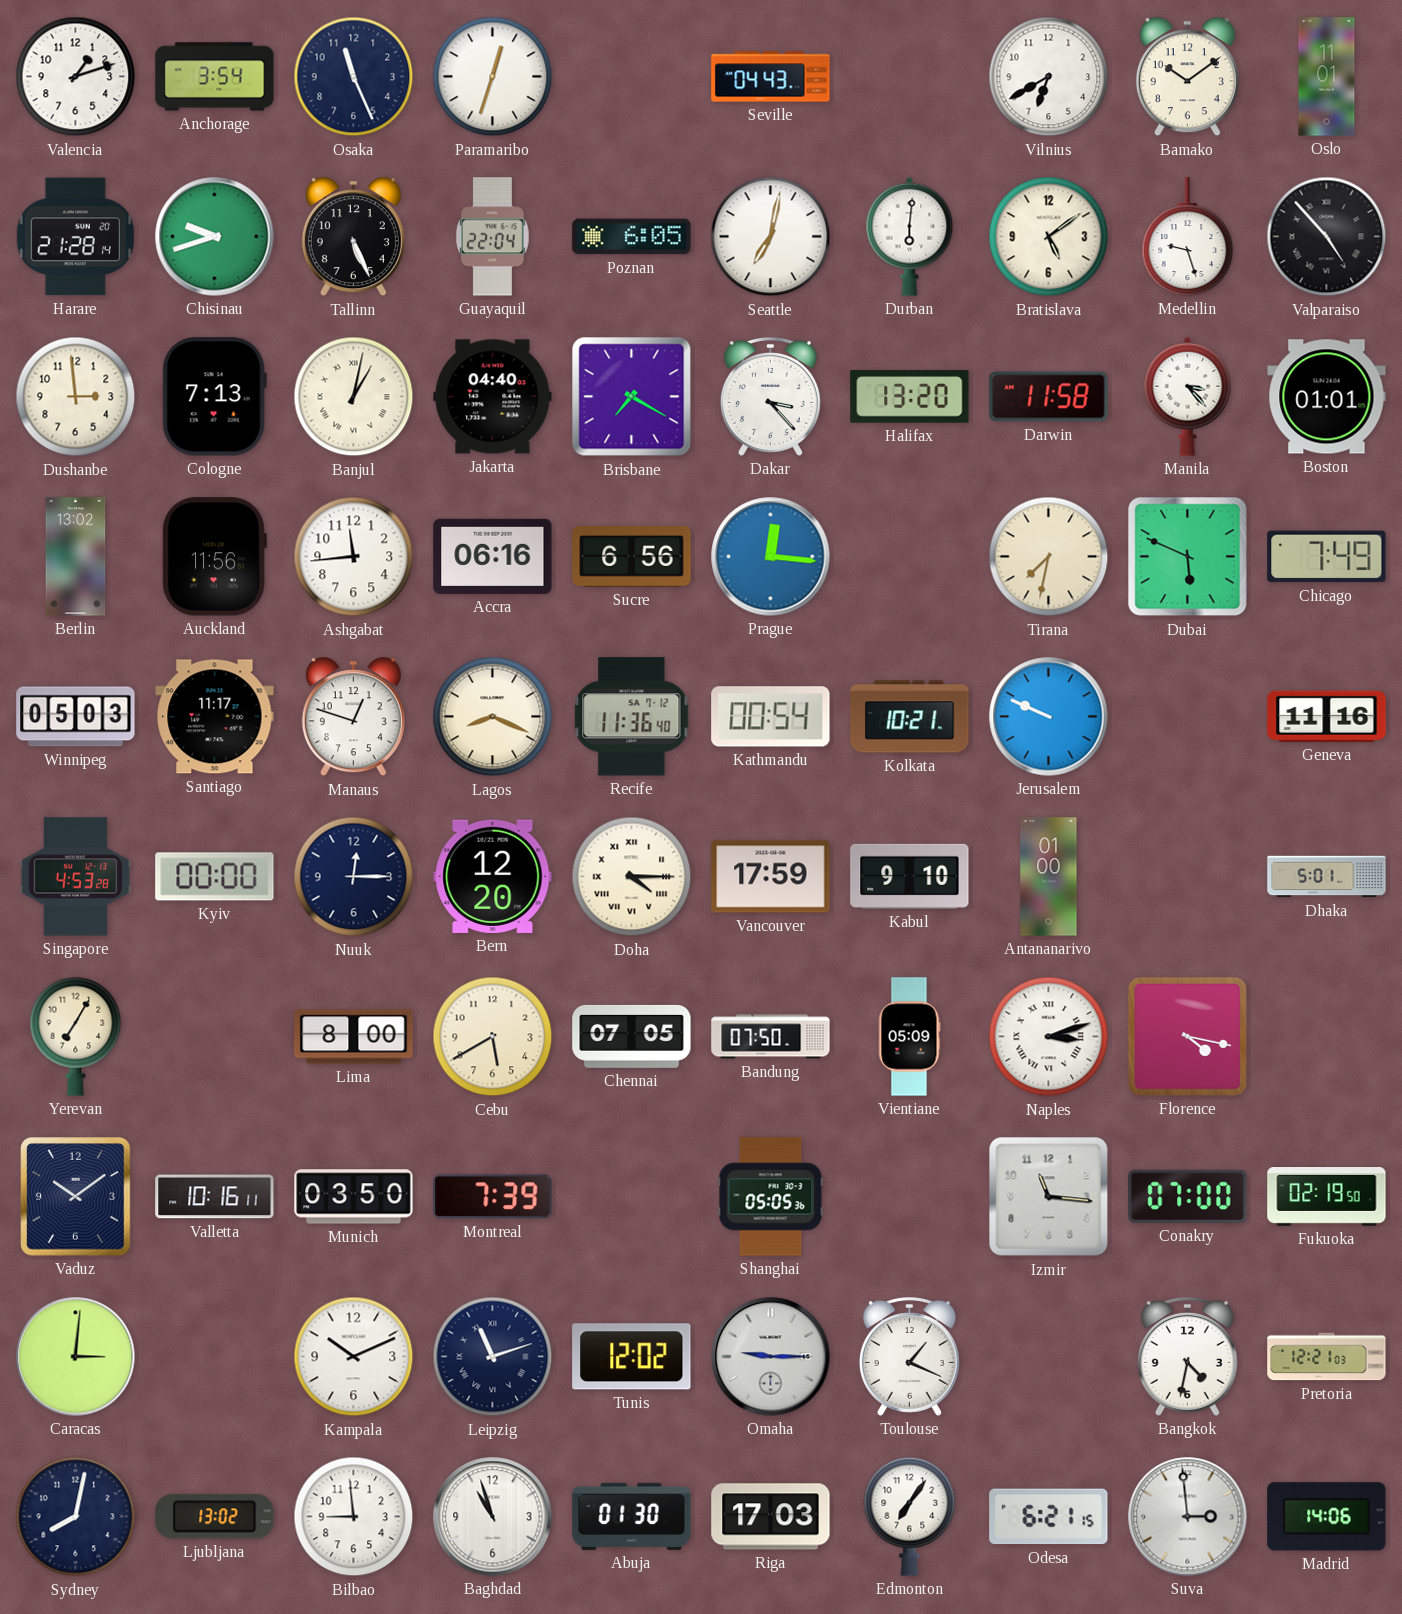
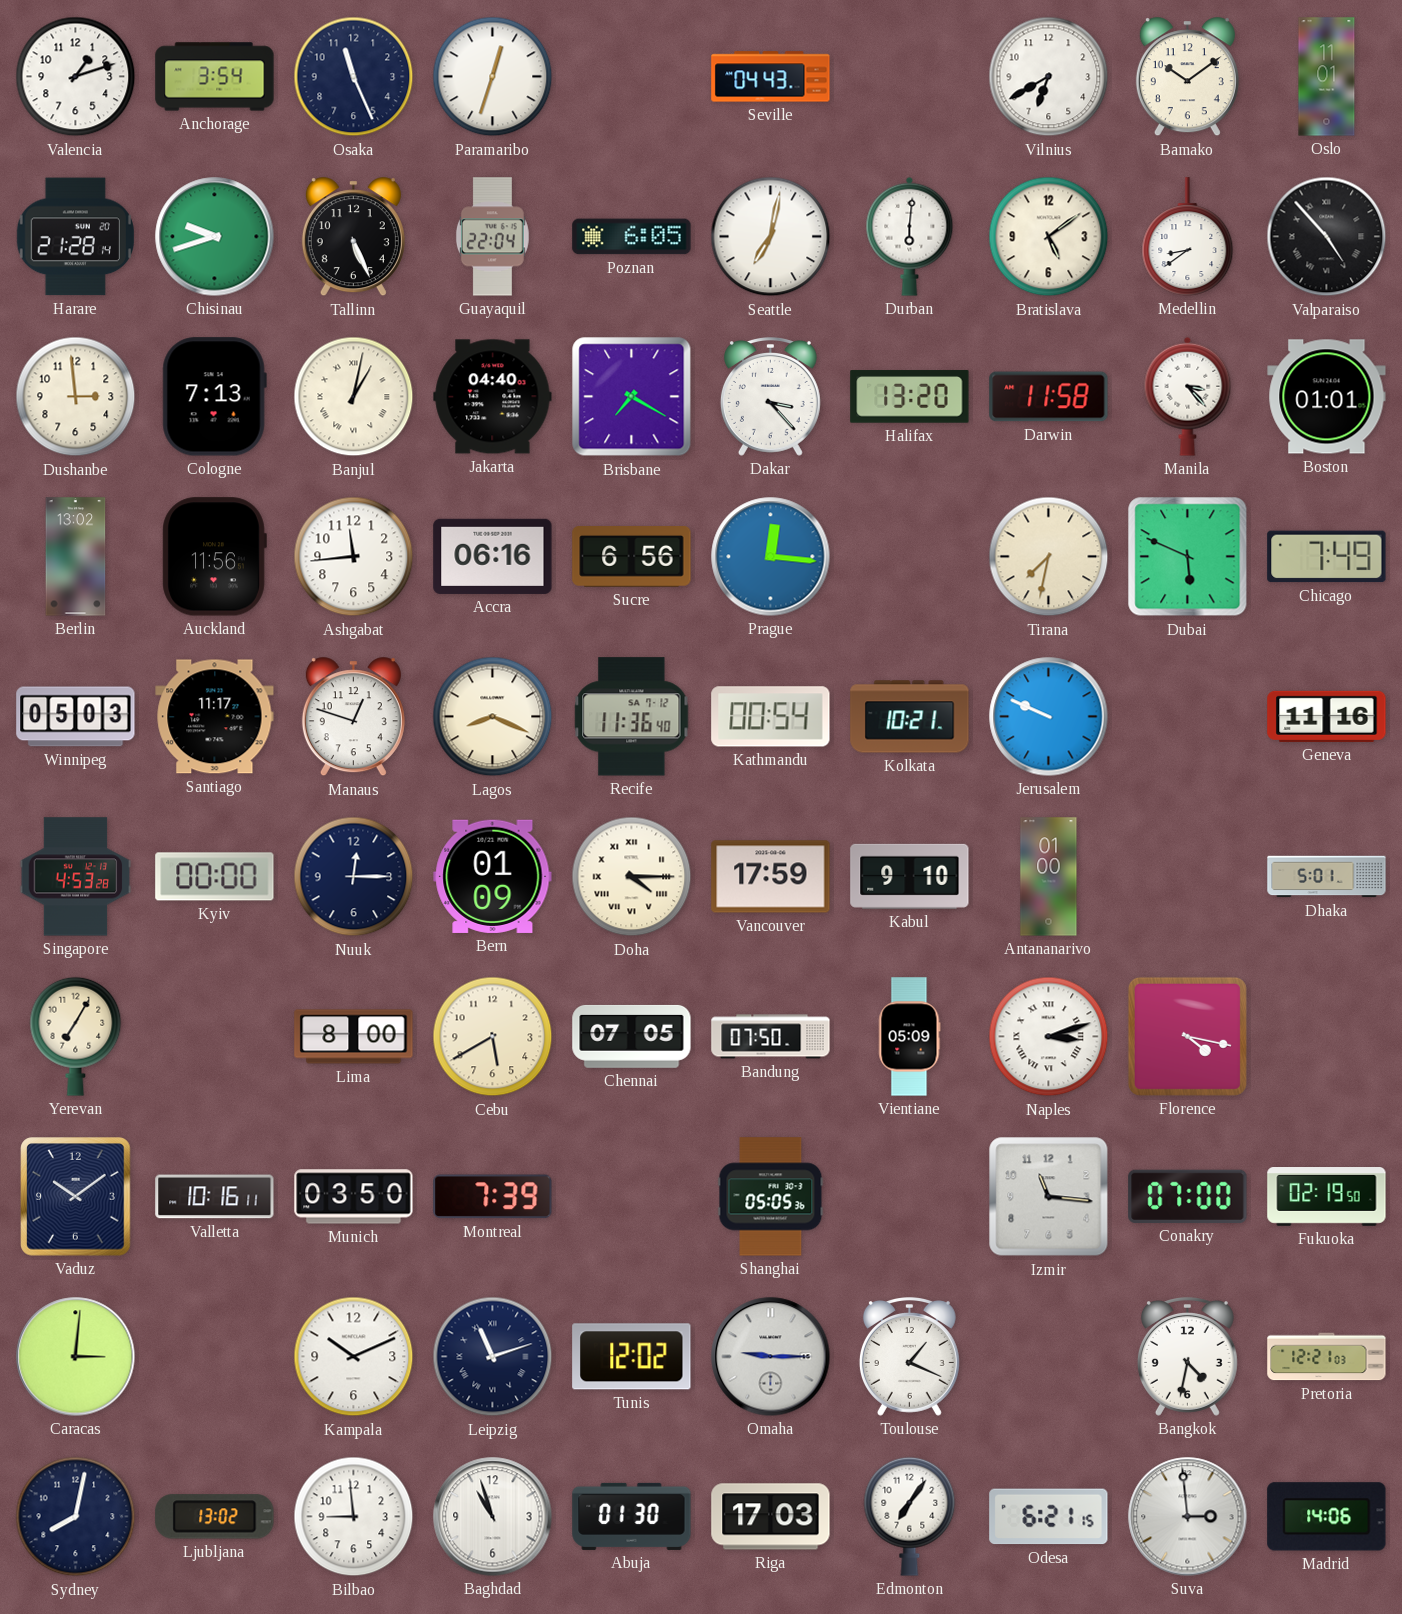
Medellin: 9:27 -> 8:39
Bern: 12:20 -> 01:09
